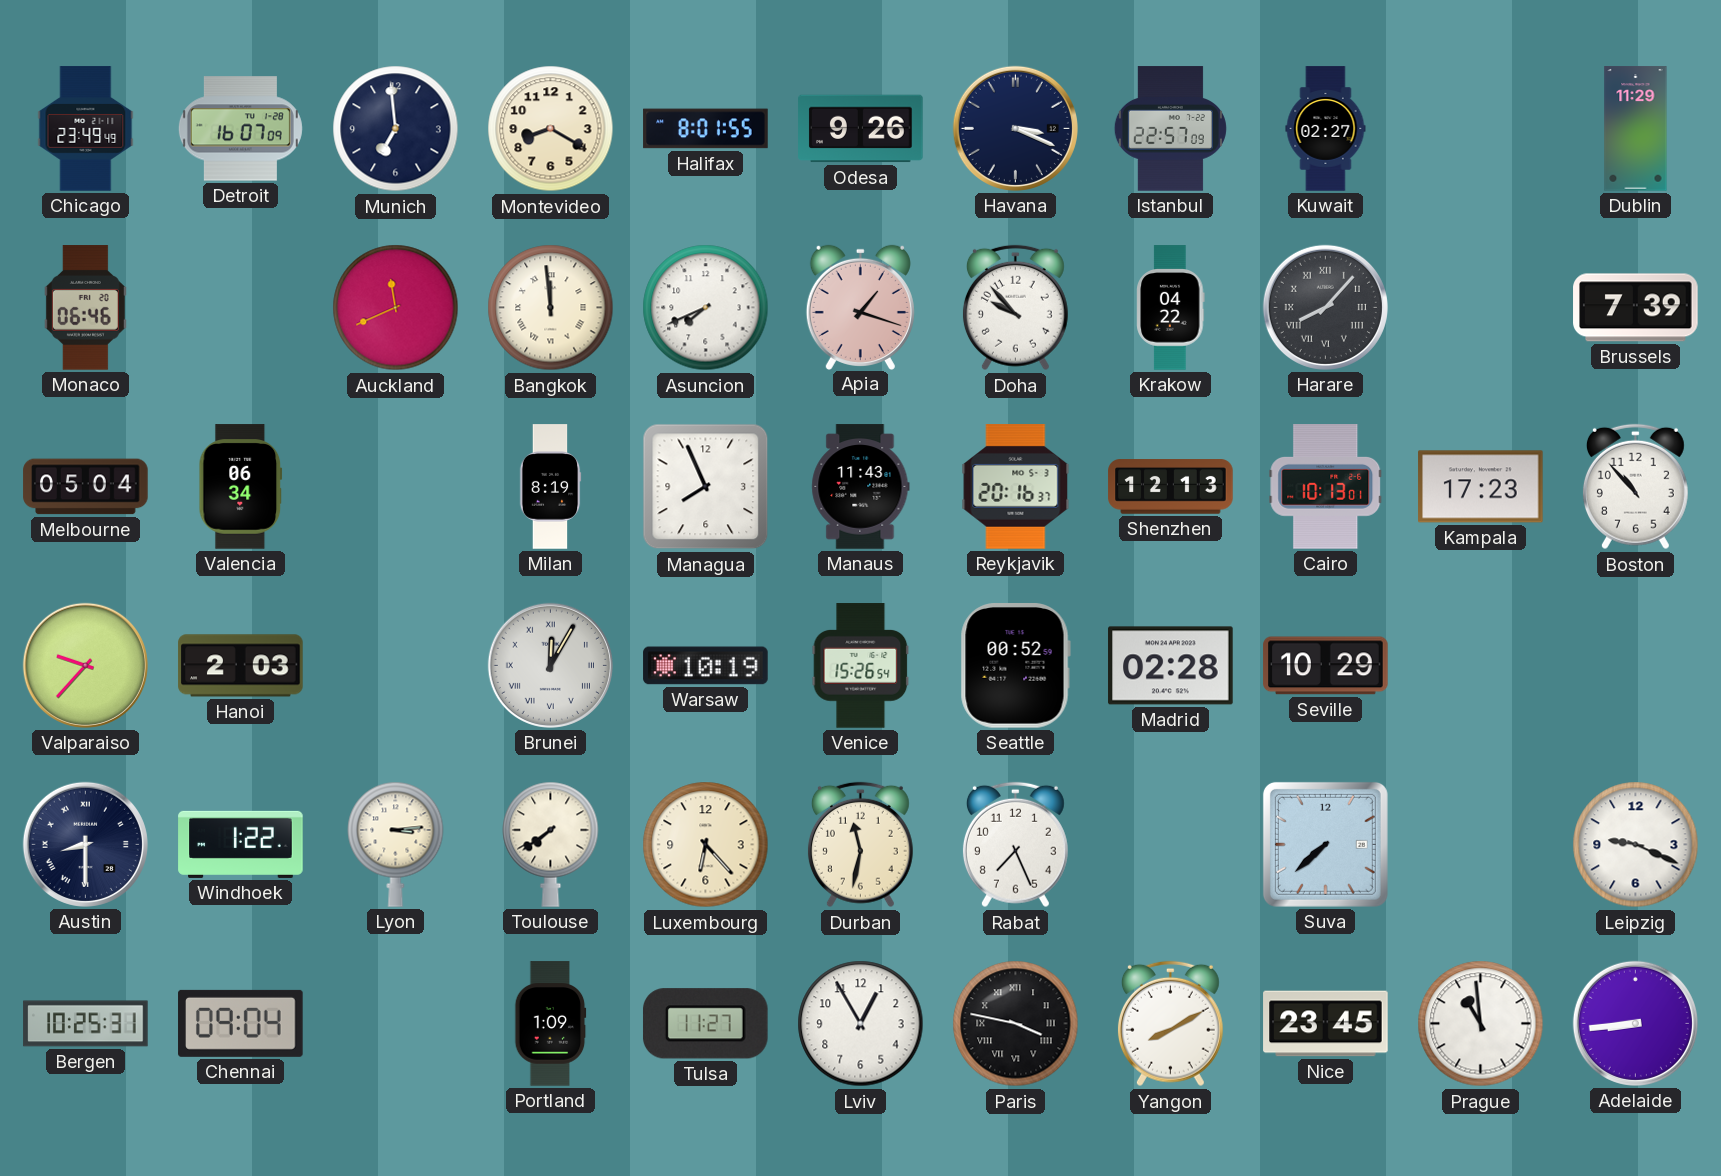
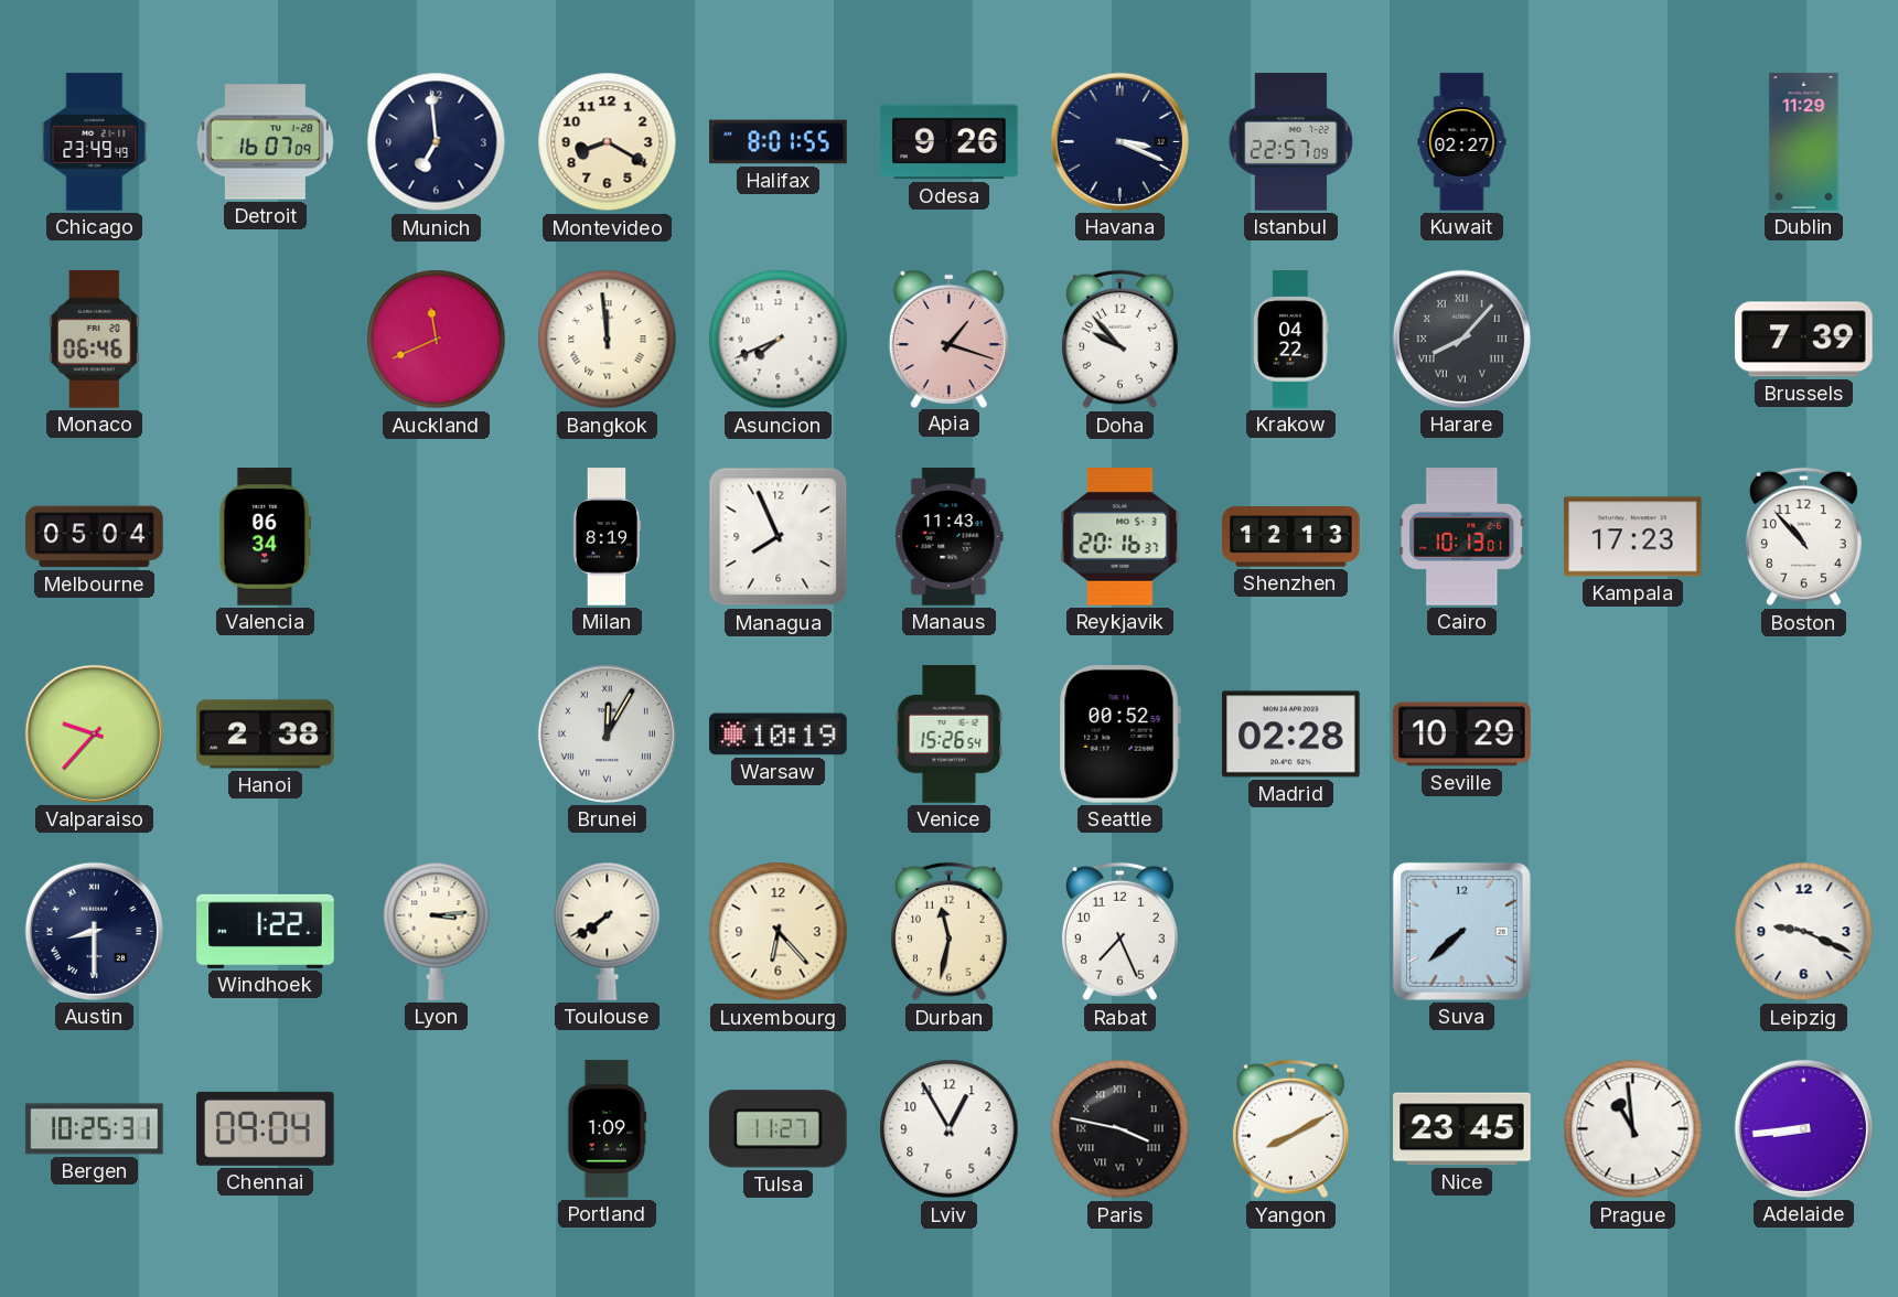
Hanoi: 2:03 -> 2:38
